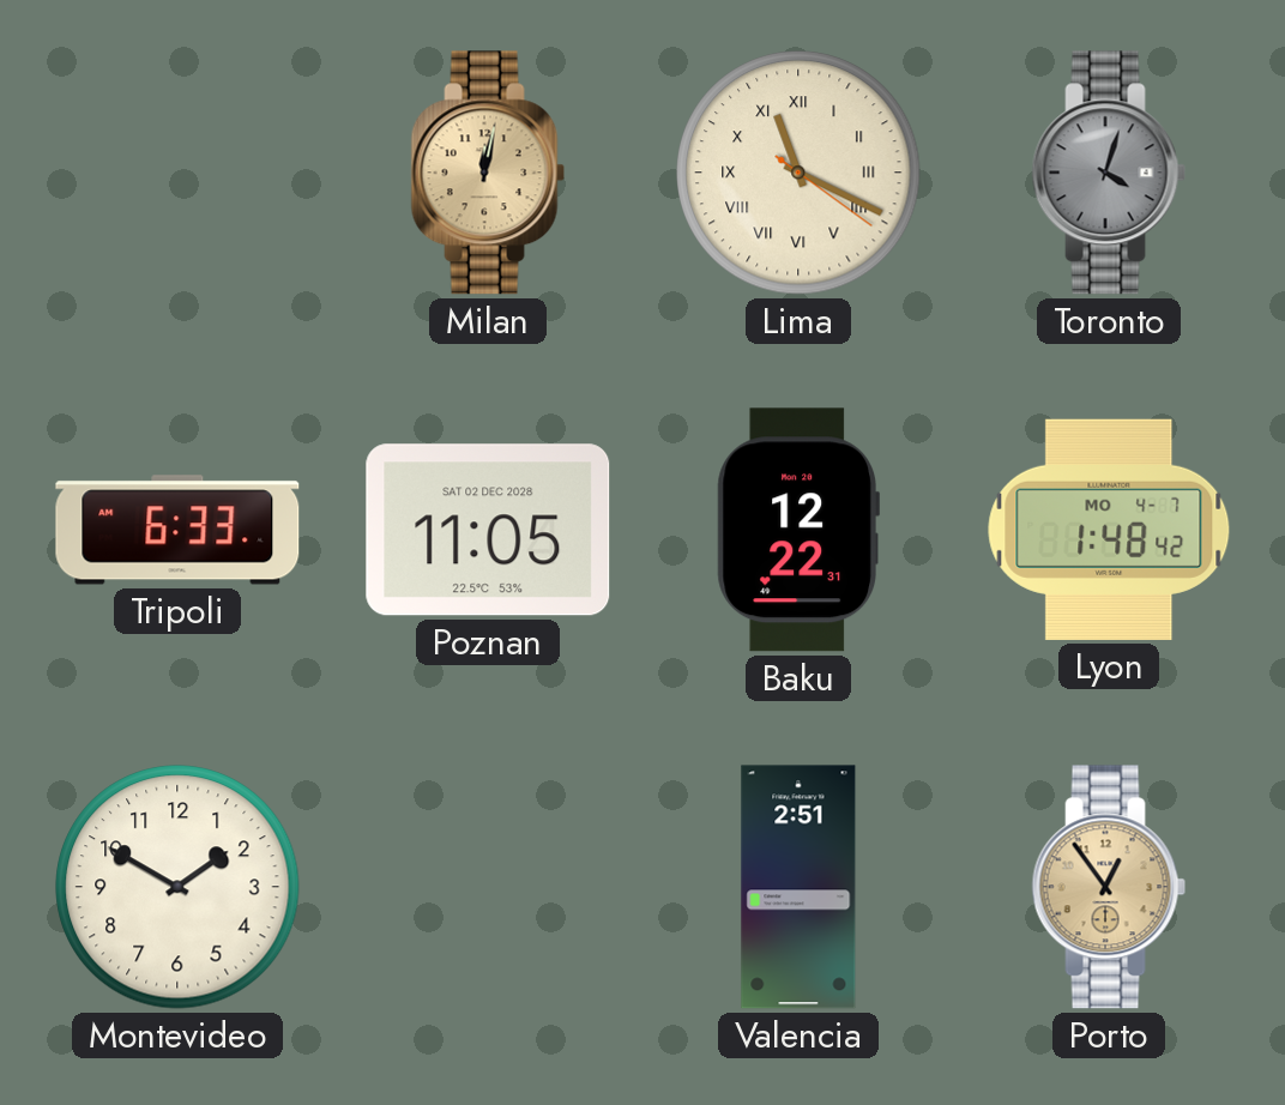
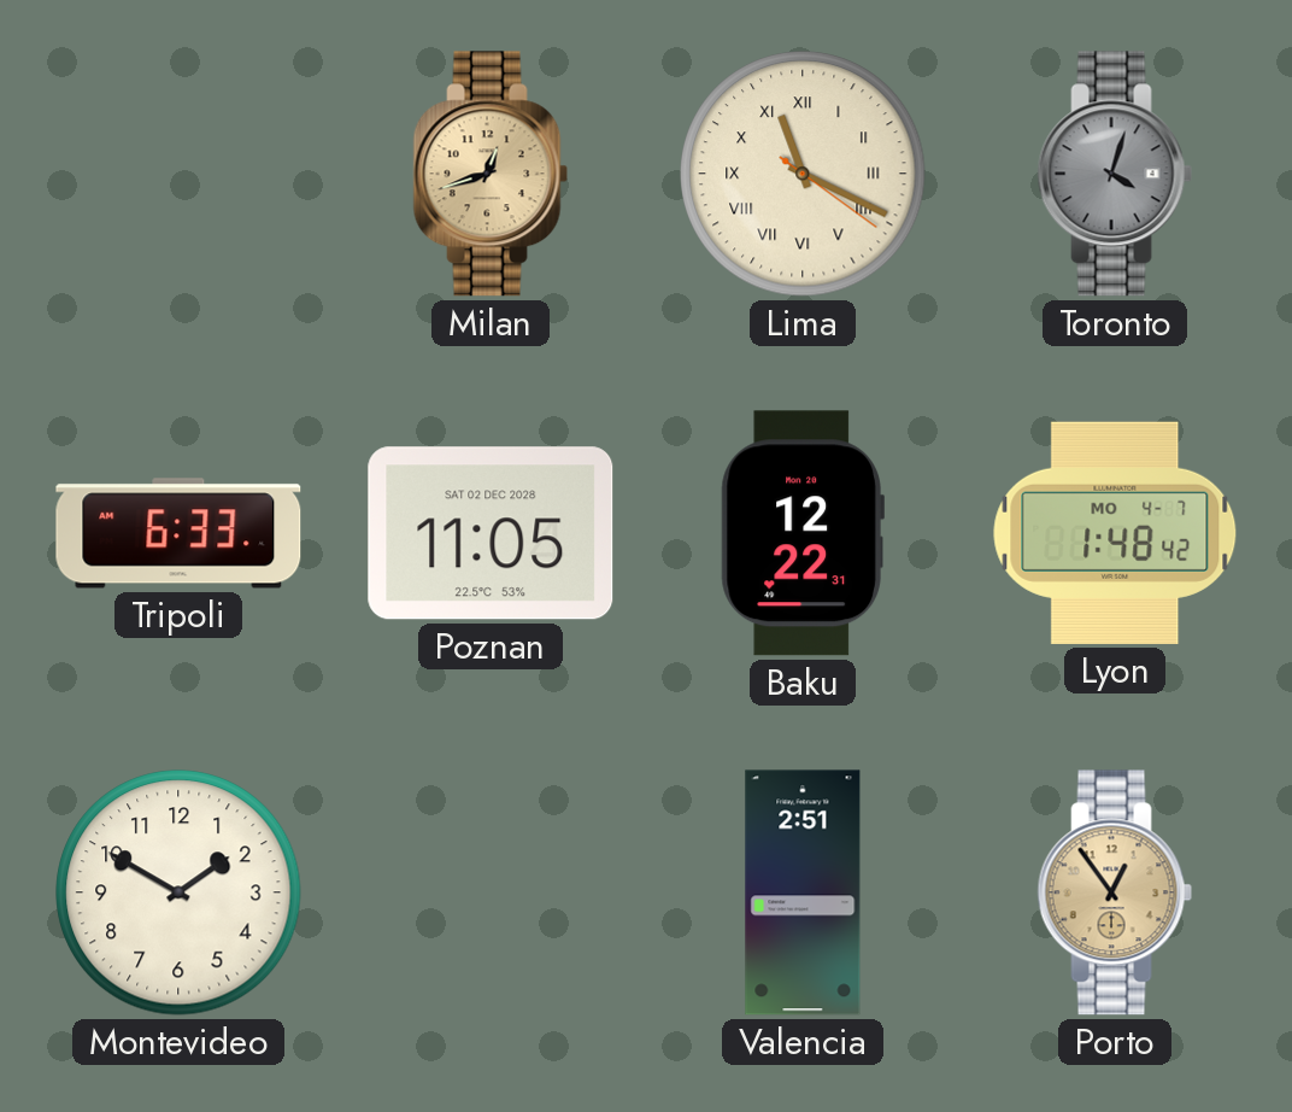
Milan: 12:02 -> 12:42
